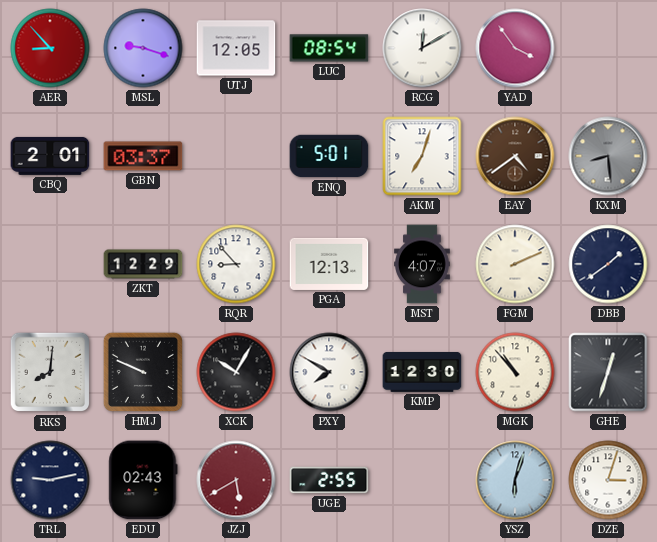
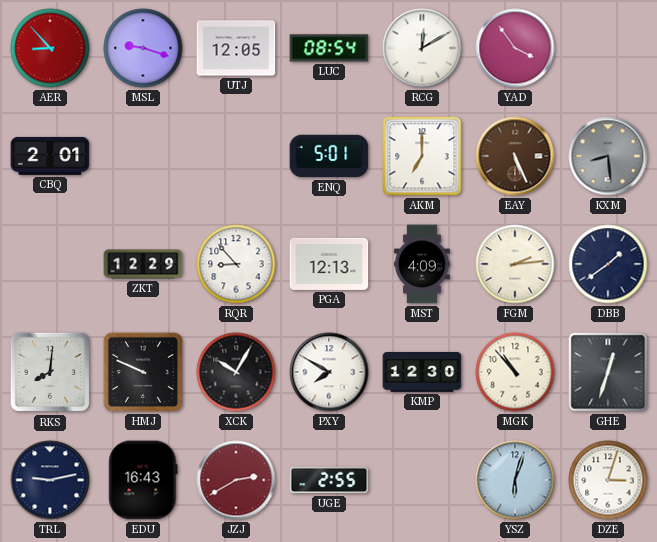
GBN: 03:37 -> none
AKM: 7:03 -> 7:00
EAY: 4:39 -> 5:26
MST: 4:07 -> 4:09
FGM: 2:11 -> 2:14
EDU: 02:43 -> 16:43
JZJ: 5:40 -> 2:40
